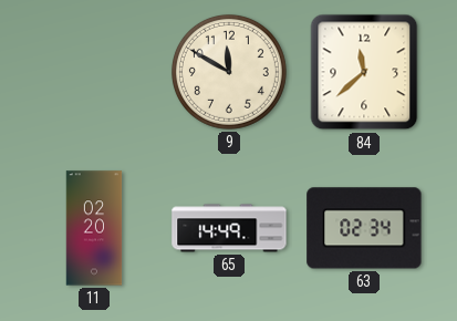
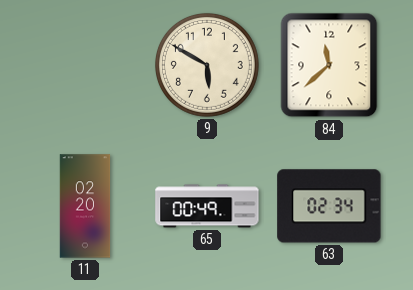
9: 11:50 -> 5:50
65: 14:49 -> 00:49
